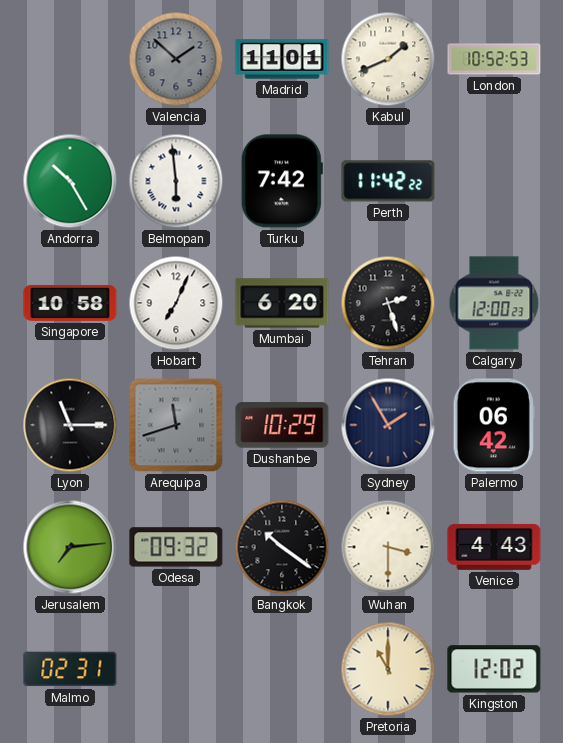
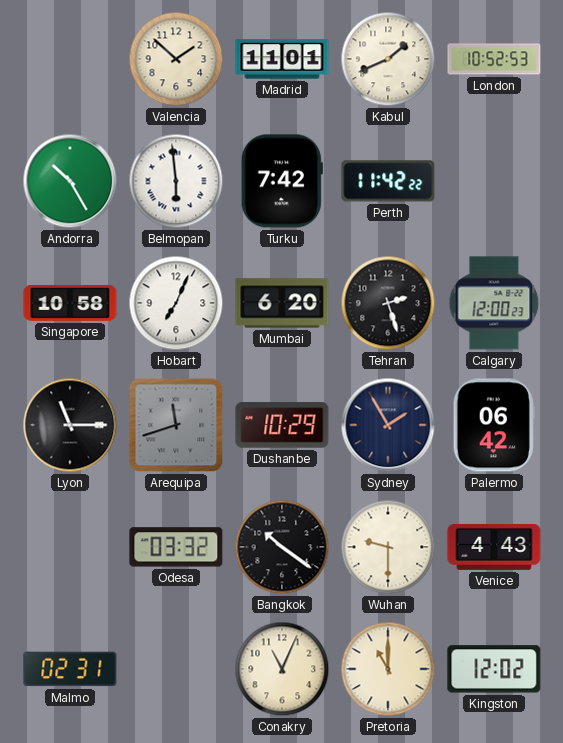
Valencia dial: grey -> cream
Jerusalem: 7:14 -> none
Odesa: 09:32 -> 03:32
Wuhan: 3:30 -> 9:30
Conakry: none -> 11:04
